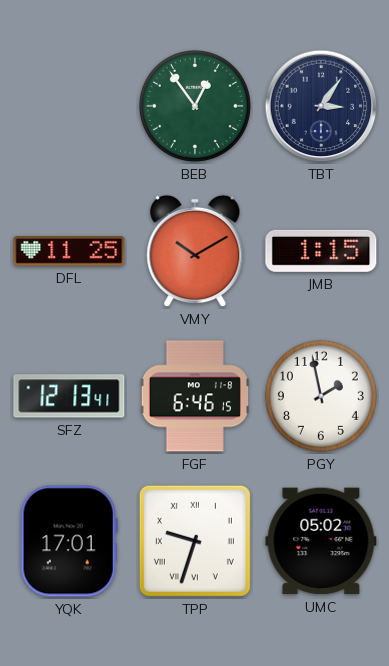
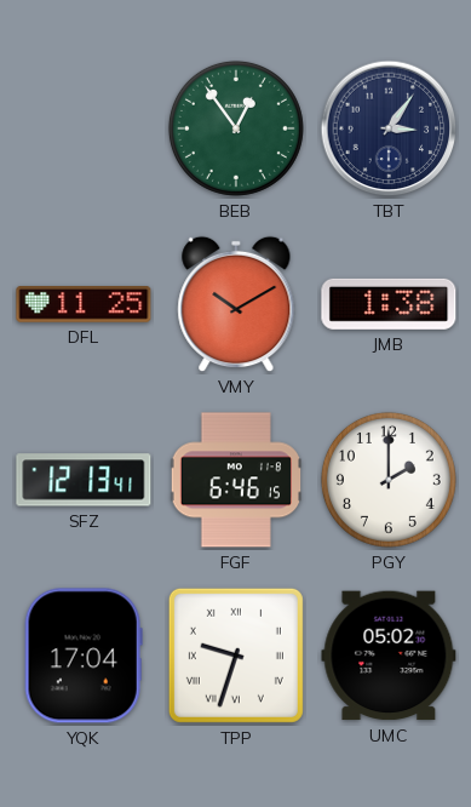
JMB: 1:15 -> 1:38
PGY: 1:58 -> 2:00
YQK: 17:01 -> 17:04
